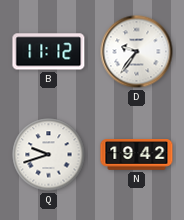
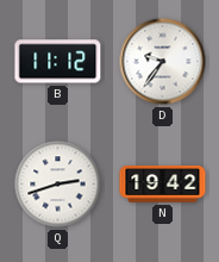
Q: 9:42 -> 2:42
